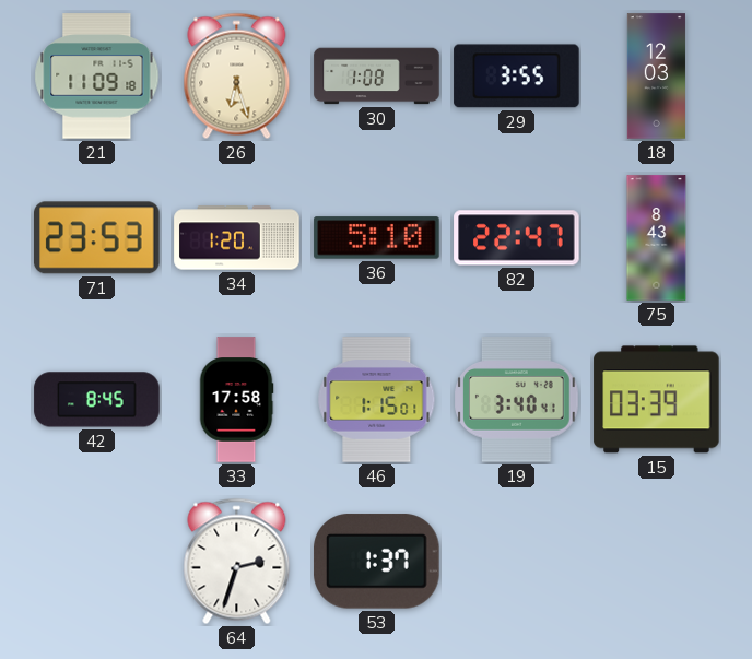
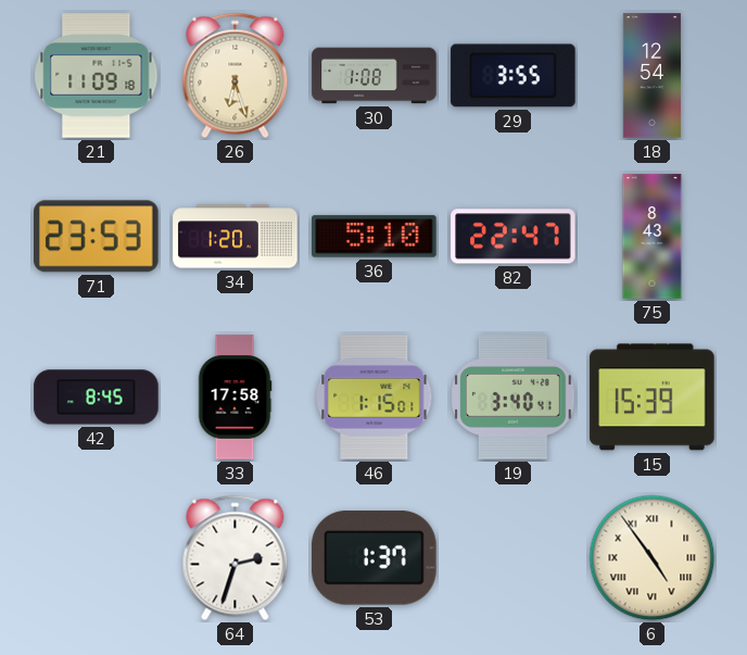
18: 12:03 -> 12:54
15: 03:39 -> 15:39
6: none -> 4:54
